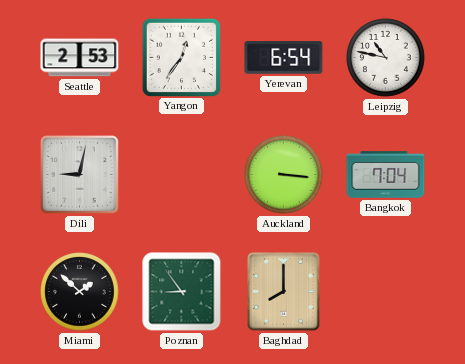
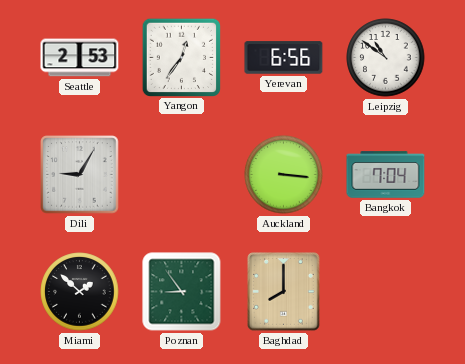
Yerevan: 6:54 -> 6:56
Leipzig: 10:47 -> 10:51
Dili: 9:02 -> 9:05
